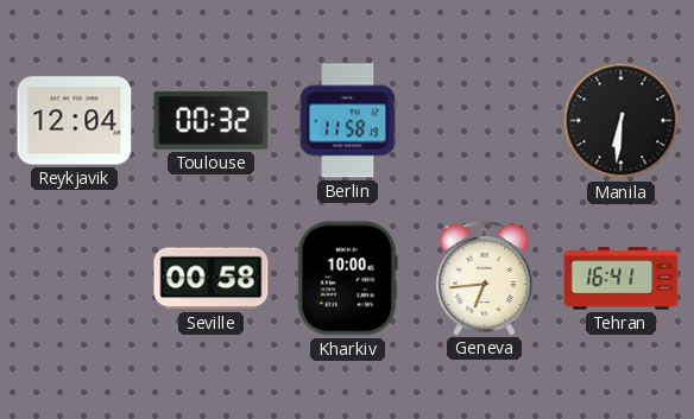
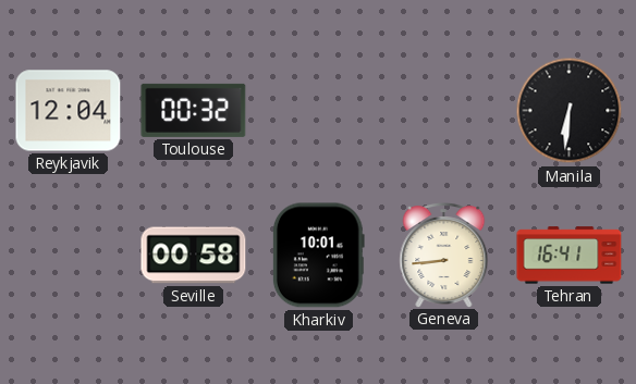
Berlin: 11:58 -> none
Kharkiv: 10:00 -> 10:01
Geneva: 6:44 -> 8:44
